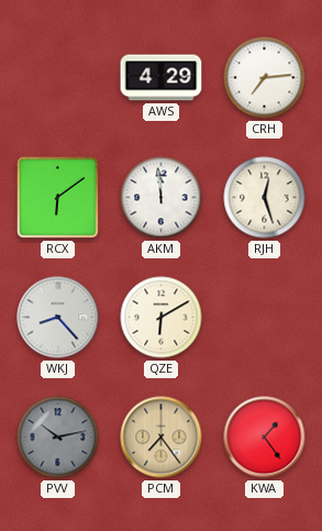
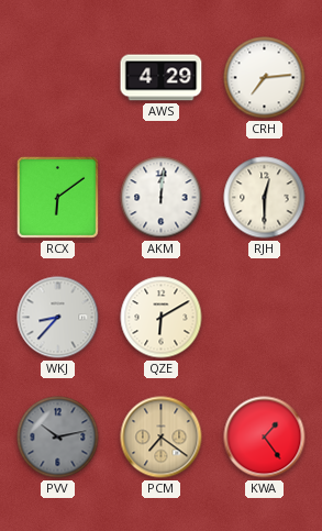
AKM: 11:59 -> 12:01
RJH: 12:27 -> 12:30
WKJ: 8:23 -> 8:37
PCM: 7:24 -> 7:21
